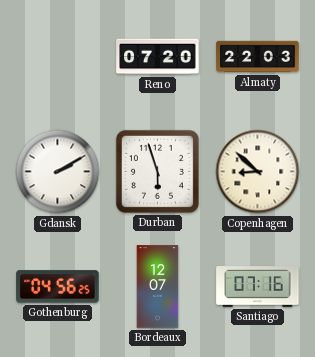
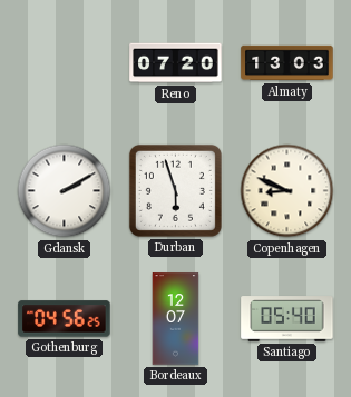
Almaty: 22:03 -> 13:03
Copenhagen: 8:52 -> 8:49
Santiago: 07:16 -> 05:40
